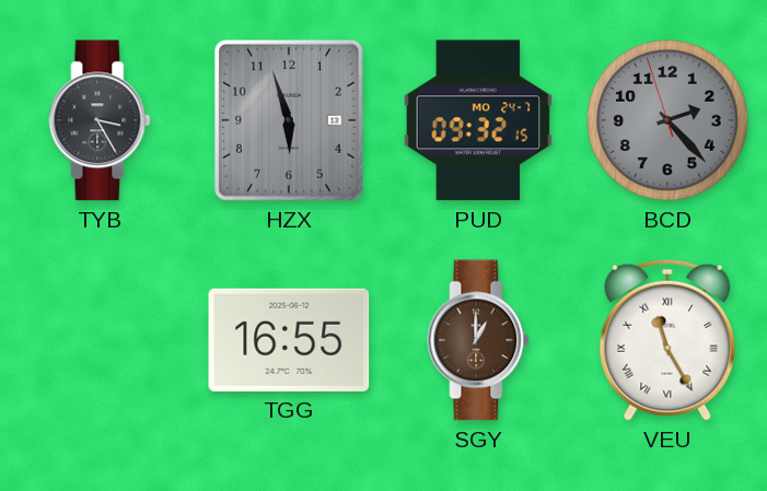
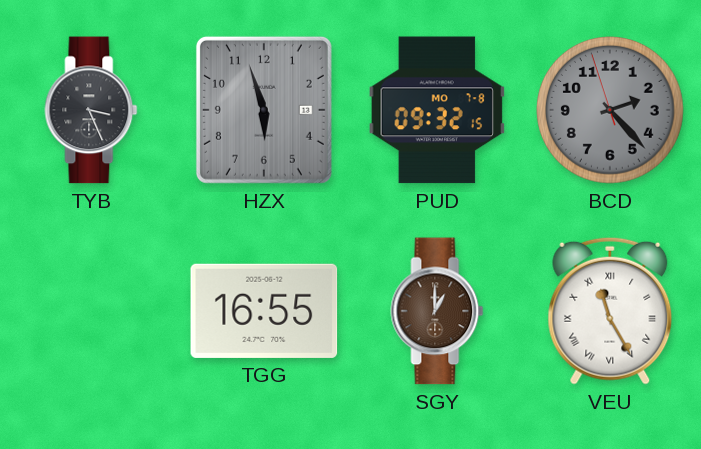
TYB: 3:25 -> 3:26
PUD date: MO 24-7 -> MO 7-8
